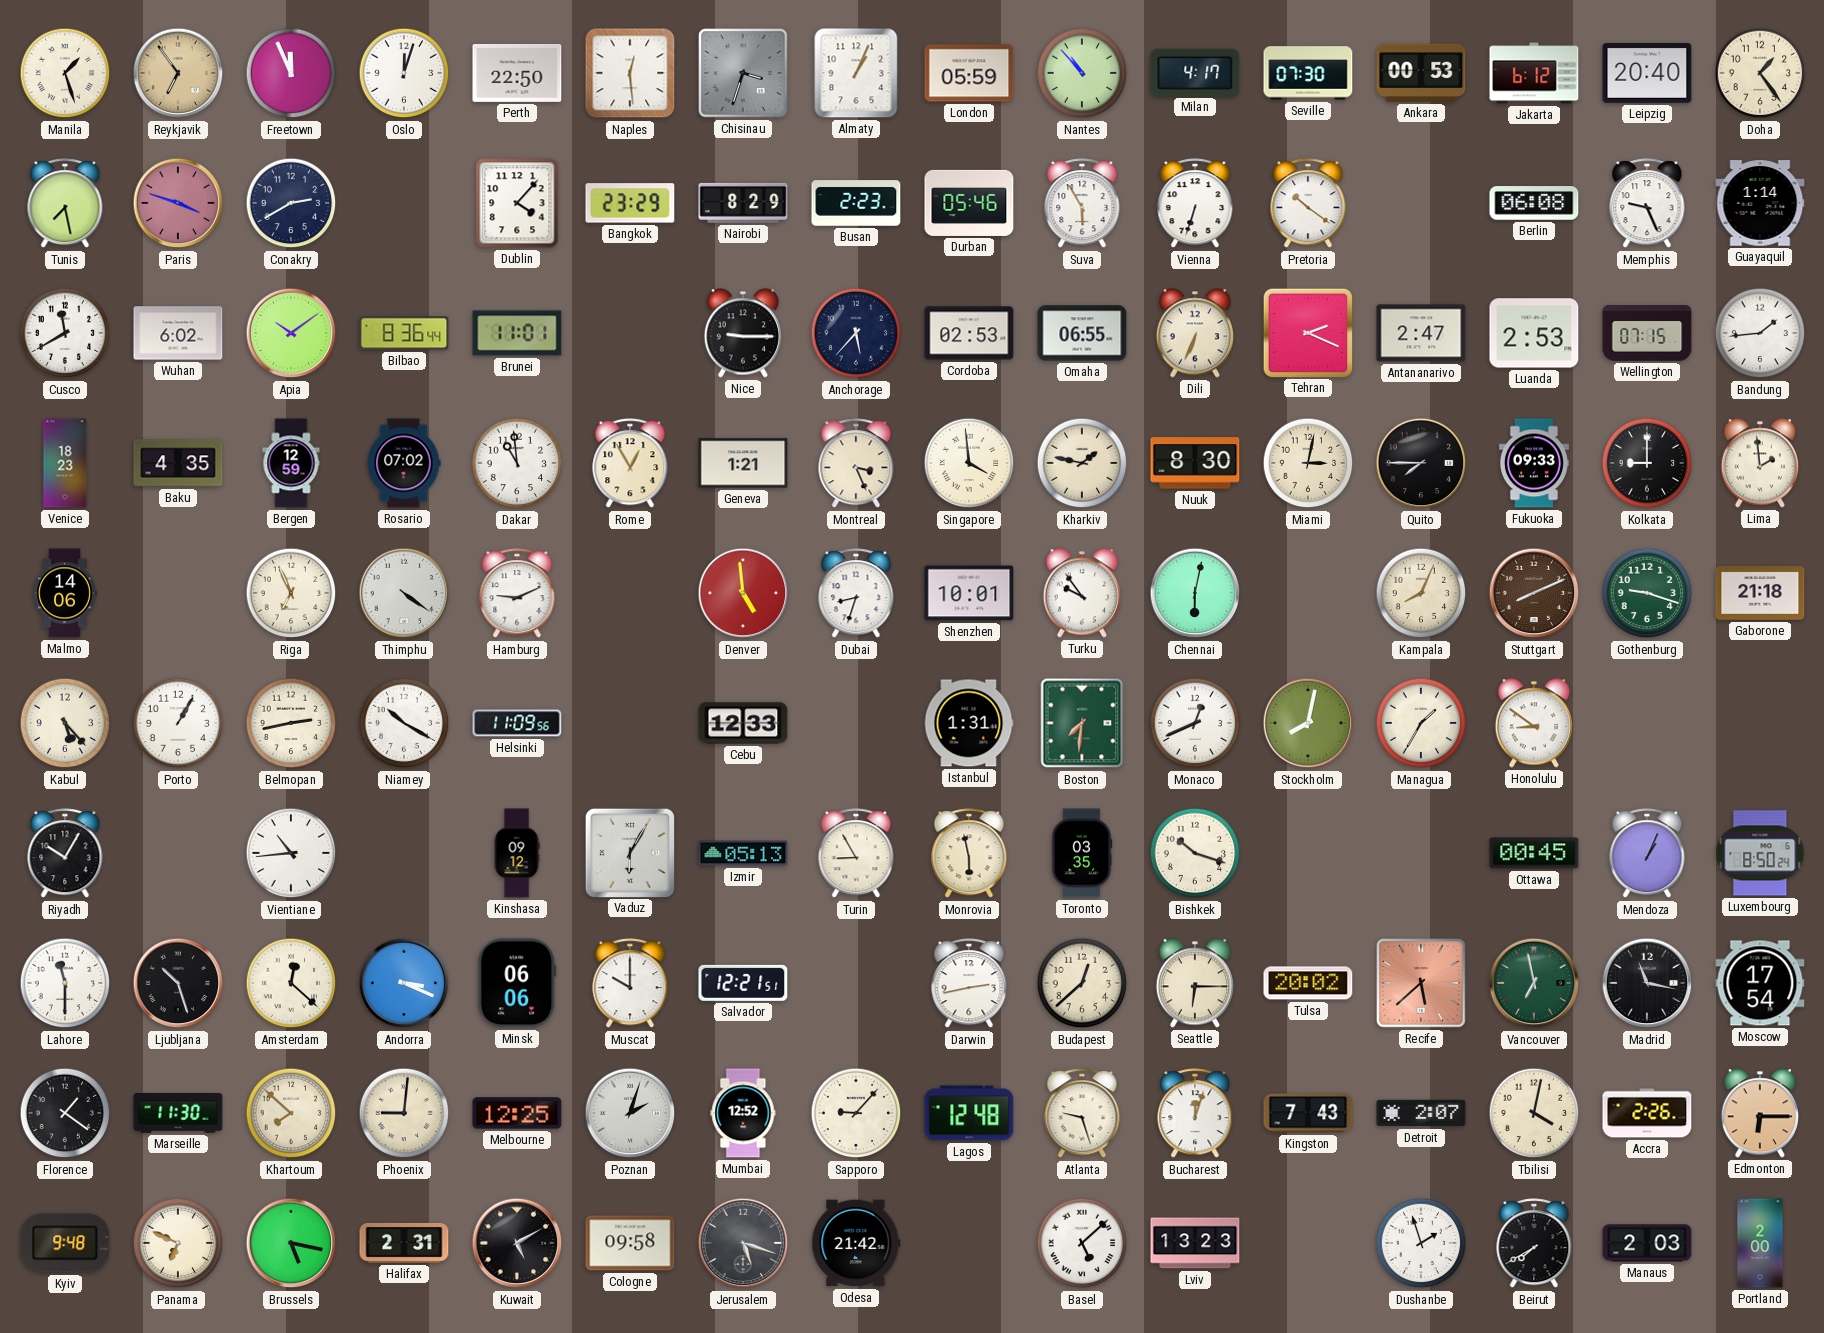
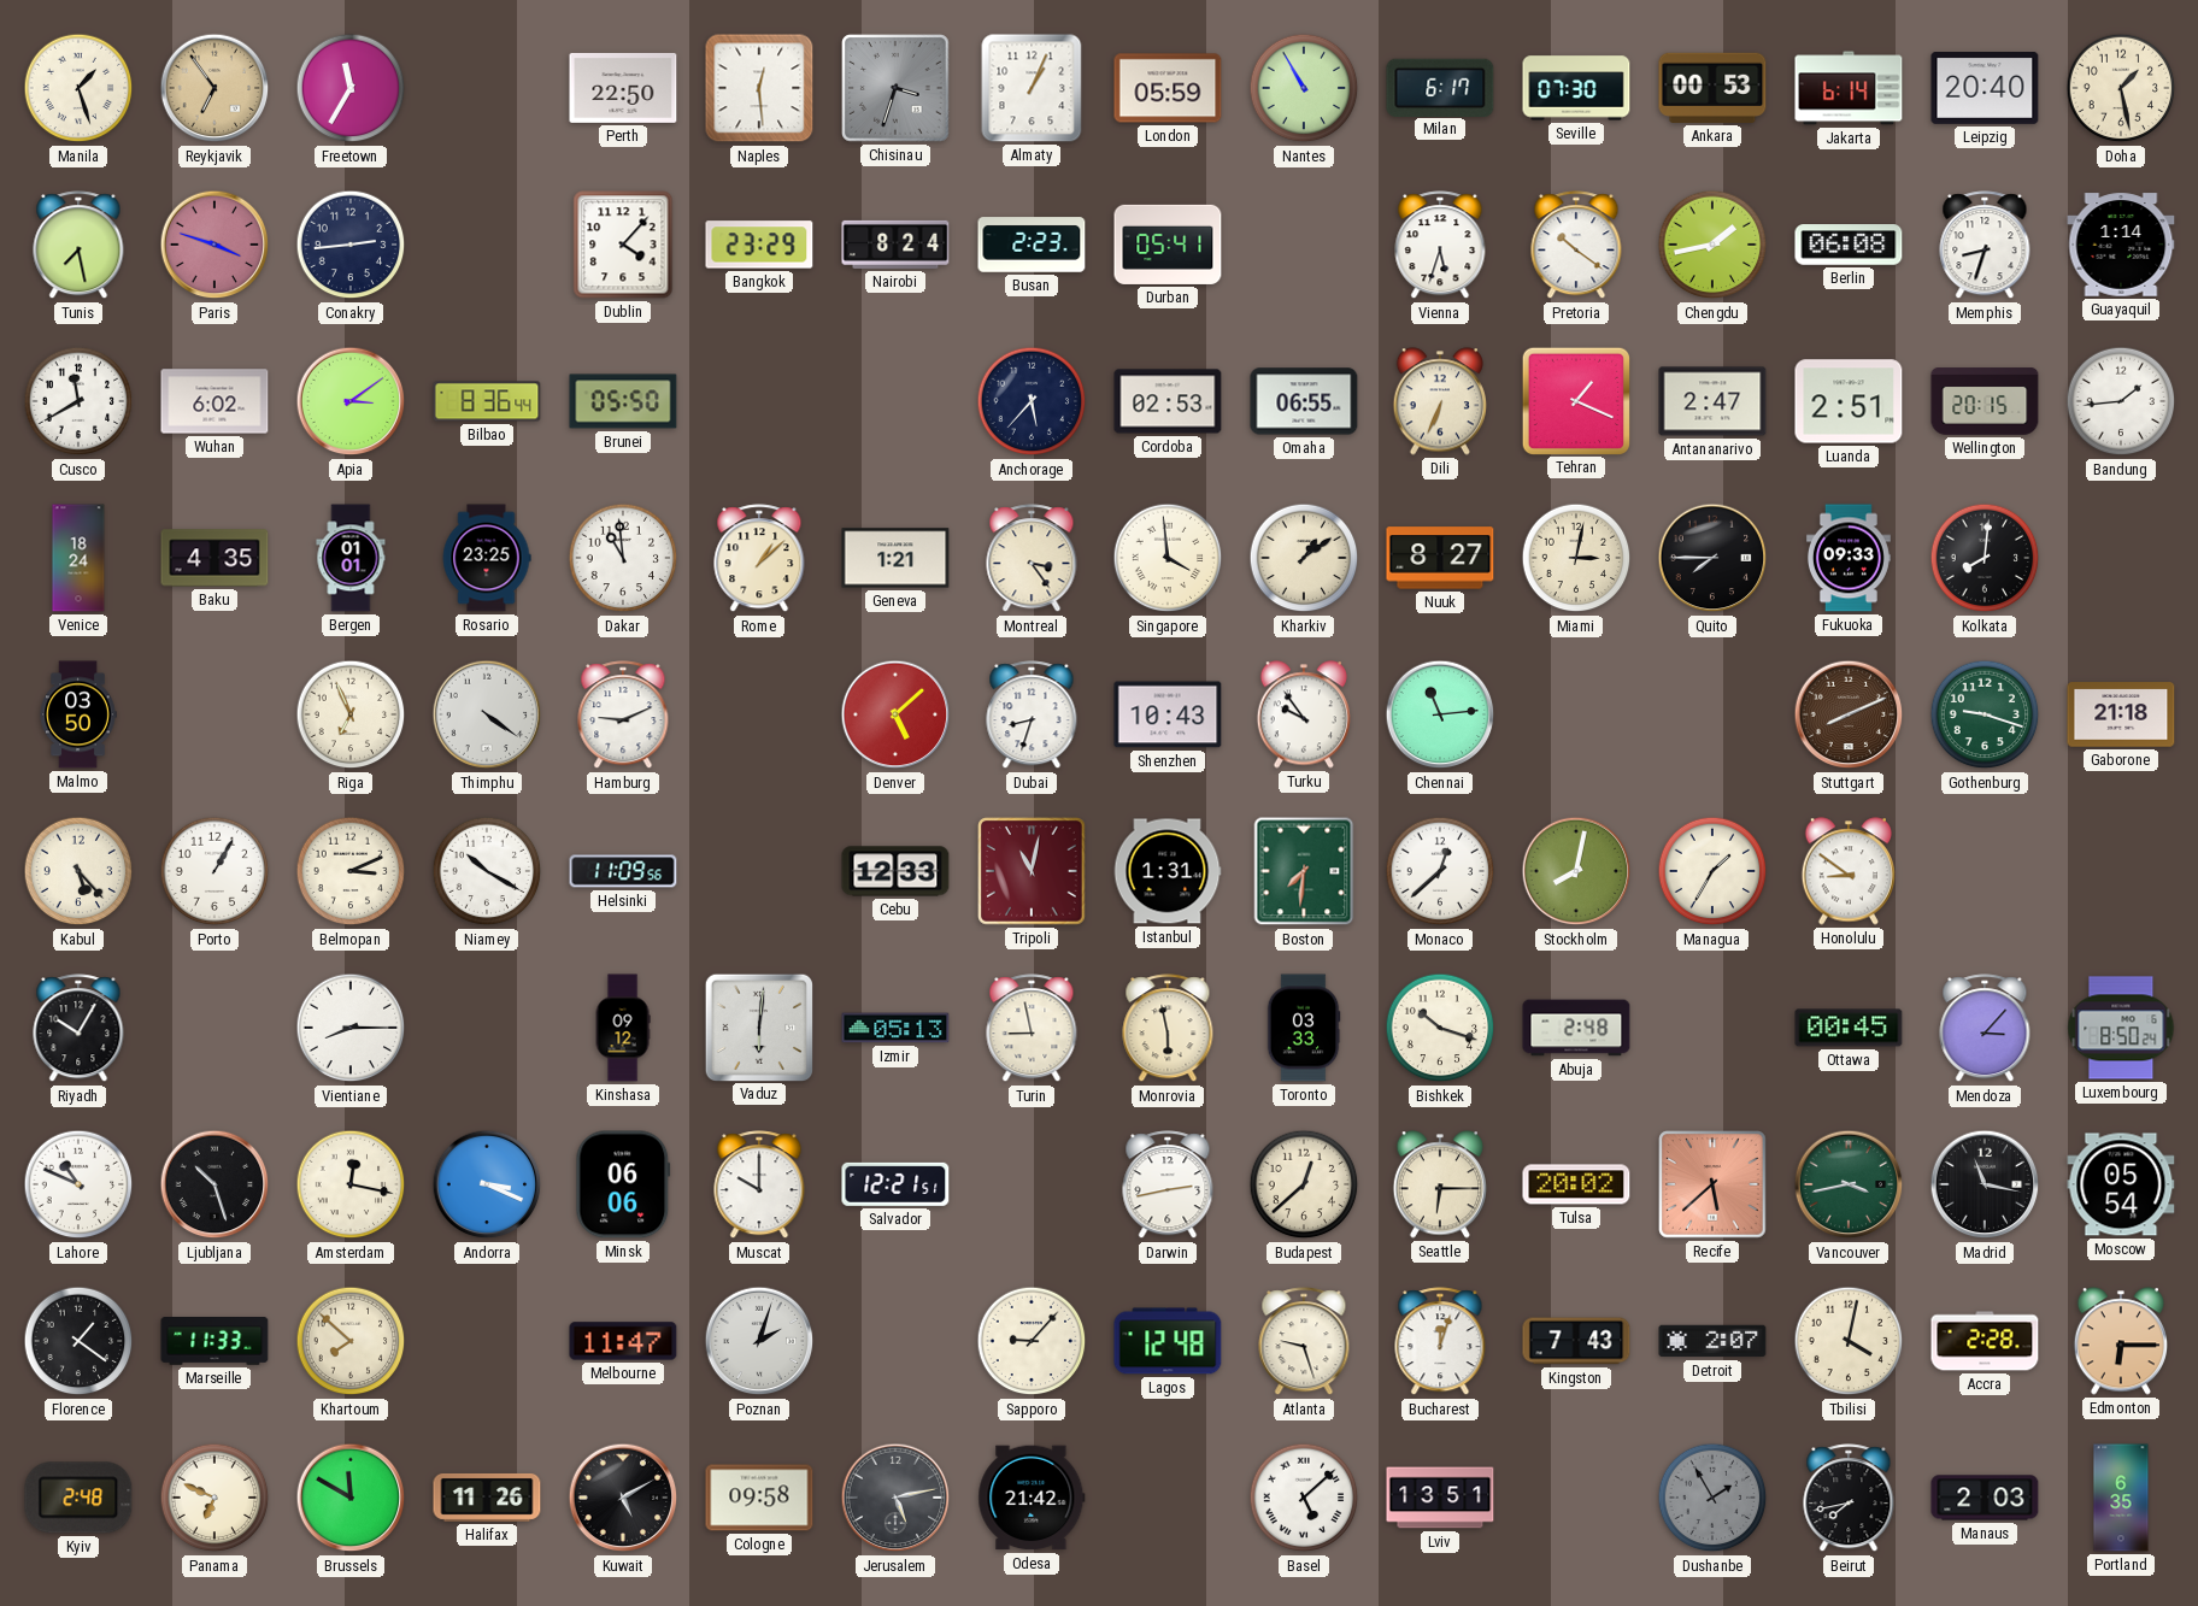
Freetown: 11:56 -> 11:35
Oslo: 12:03 -> none
Nantes: 10:53 -> 10:55
Milan: 4:17 -> 6:17
Jakarta: 6:12 -> 6:14
Doha: 1:24 -> 1:28
Conakry: 2:40 -> 2:44
Nairobi: 8:29 -> 8:24
Durban: 05:46 -> 05:41
Suva: 5:55 -> none
Vienna: 6:33 -> 5:33
Chengdu: none -> 1:43
Memphis: 9:26 -> 8:33
Apia: 10:09 -> 3:09
Brunei: 11:01 -> 05:50
Nice: 9:15 -> none
Tehran: 2:19 -> 1:19
Luanda: 2:53 -> 2:51
Wellington: 07:15 -> 20:15
Venice: 18:23 -> 18:24
Bergen: 12:59 -> 01:01
Rosario: 07:02 -> 23:25
Rome: 12:55 -> 1:08
Montreal: 3:26 -> 3:24
Kharkiv: 1:47 -> 1:09
Nuuk: 8:30 -> 8:27
Kolkata: 9:00 -> 8:01
Lima: 1:59 -> none
Malmo: 14:06 -> 03:50
Denver: 4:59 -> 5:08
Shenzhen: 10:01 -> 10:43
Chennai: 6:02 -> 11:14
Kampala: 8:04 -> none
Belmopan: 2:43 -> 3:11
Tripoli: none -> 11:02
Monaco: 12:41 -> 12:38
Vientiane: 10:44 -> 8:15
Vaduz: 6:05 -> 6:01
Turin: 8:55 -> 8:58
Toronto: 03:35 -> 03:33
Abuja: none -> 2:48
Mendoza: 1:04 -> 3:07
Lahore: 11:30 -> 10:49
Amsterdam: 12:22 -> 12:17
Vancouver: 6:58 -> 3:43
Moscow: 17:54 -> 05:54
Marseille: 11:30 -> 11:33
Phoenix: 9:01 -> none
Melbourne: 12:25 -> 11:47
Mumbai: 12:52 -> none
Accra: 2:26 -> 2:28
Kyiv: 9:48 -> 2:48
Brussels: 5:17 -> 11:50
Halifax: 2:31 -> 11:26
Jerusalem: 5:18 -> 5:13
Lviv: 13:23 -> 13:51
Dushanbe: 1:57 -> 1:55
Dushanbe dial: white -> grey
Beirut: 7:40 -> 7:43
Portland: 2:00 -> 6:35
